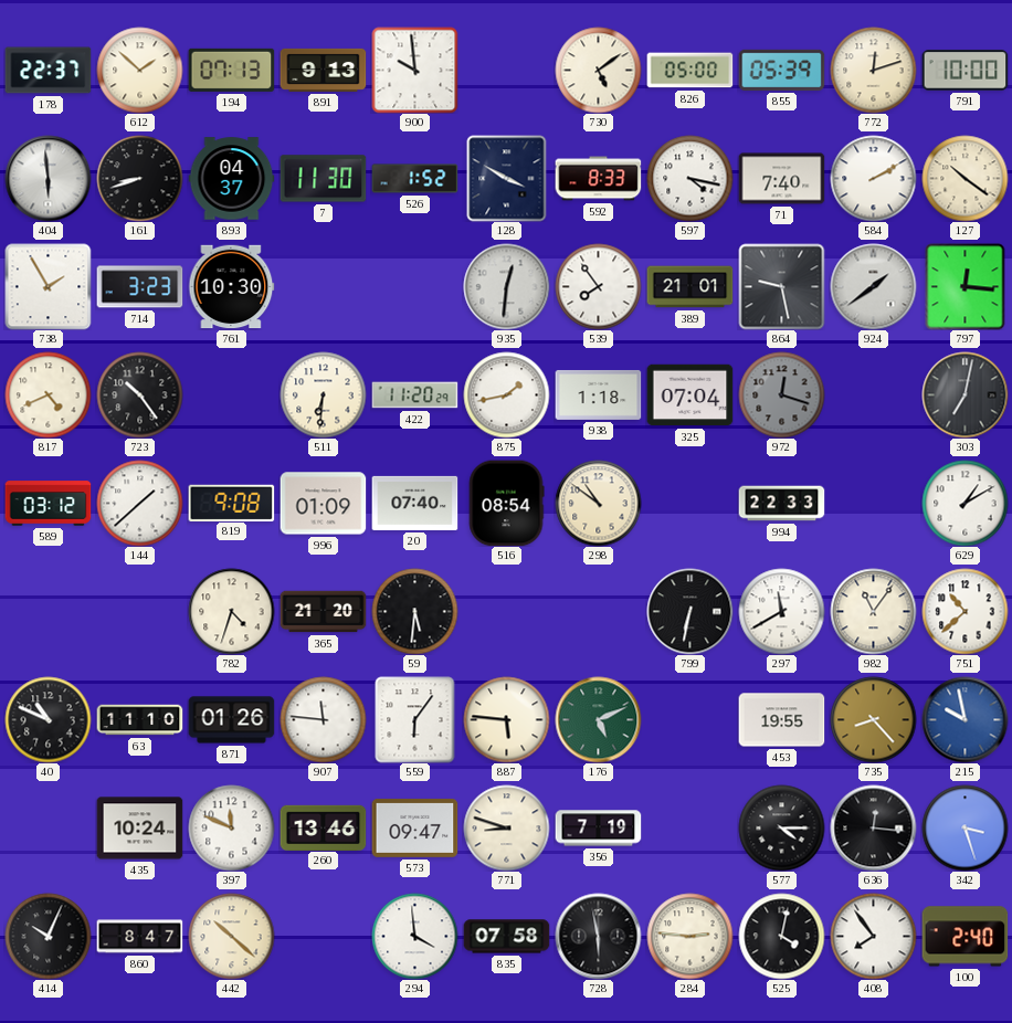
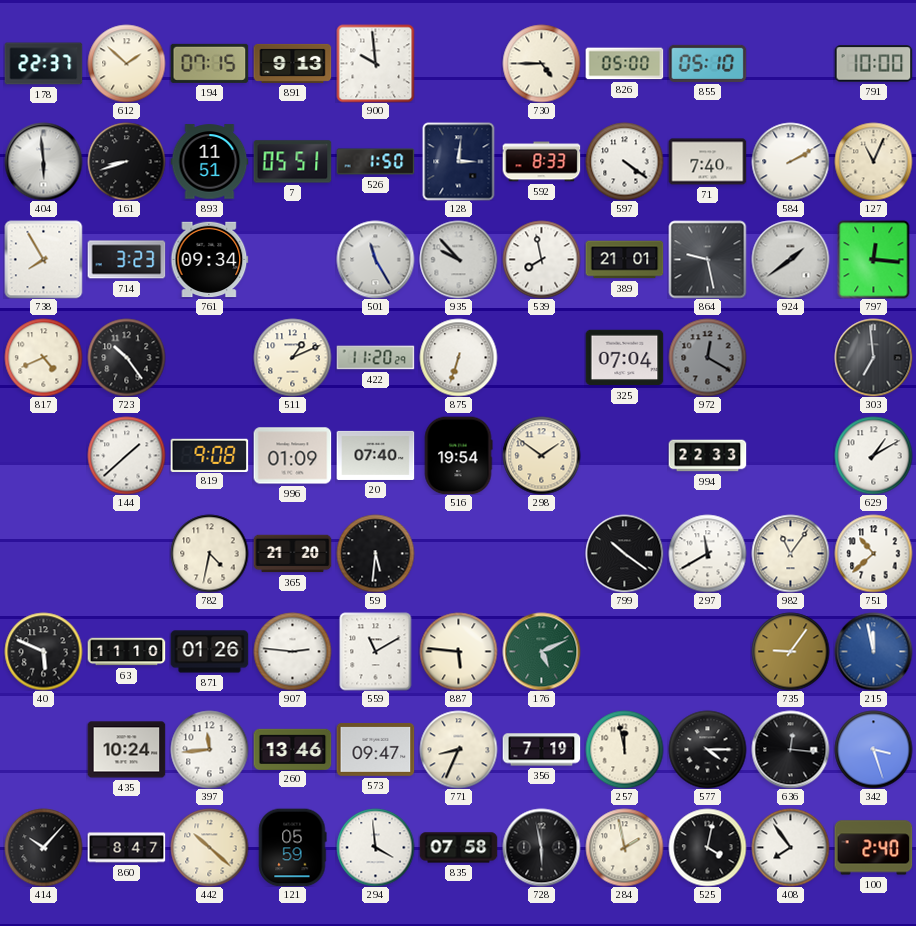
194: 07:13 -> 07:15
730: 5:09 -> 4:45
855: 05:39 -> 05:10
772: 12:12 -> none
893: 04:37 -> 11:51
7: 11:30 -> 05:51
526: 1:52 -> 1:50
128: 3:50 -> 3:01
597: 4:17 -> 4:21
127: 10:21 -> 11:04
738: 1:55 -> 7:55
761: 10:30 -> 09:34
501: none -> 11:25
935: 12:31 -> 9:53
539: 7:54 -> 7:58
511: 6:31 -> 1:11
875: 1:43 -> 6:33
938: 1:18 -> none
972: 12:18 -> 12:20
303: 7:02 -> 6:59
589: 03:12 -> none
516: 08:54 -> 19:54
298: 10:51 -> 1:51
782: 4:33 -> 4:32
799: 6:32 -> 10:21
40: 10:49 -> 5:49
907: 11:46 -> 2:46
559: 6:06 -> 11:10
453: 19:55 -> none
735: 8:23 -> 9:06
215: 9:58 -> 11:58
397: 11:49 -> 11:44
771: 8:48 -> 8:34
257: none -> 11:58
414: 10:04 -> 10:07
121: none -> 05:59
284: 2:46 -> 1:58
